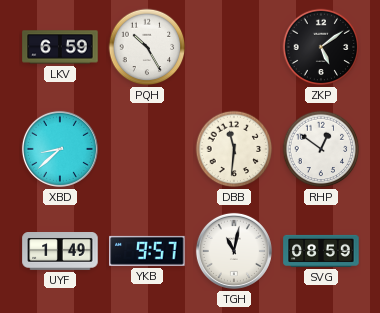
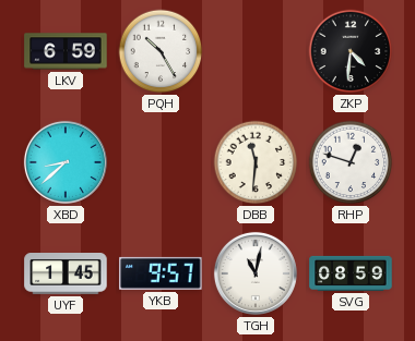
ZKP: 5:09 -> 4:31
RHP: 12:51 -> 12:48
UYF: 1:49 -> 1:45
